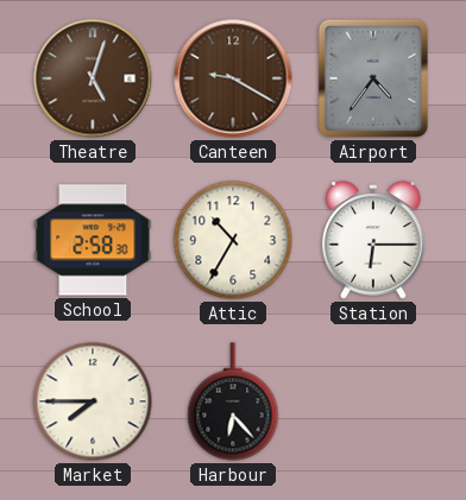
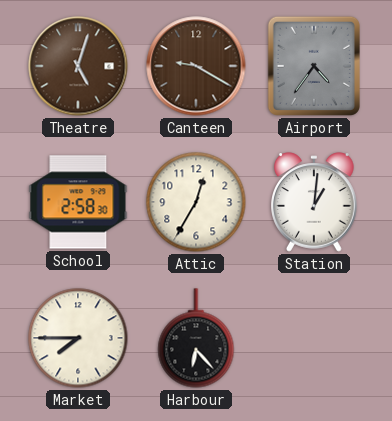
Attic: 10:35 -> 12:35
Station: 6:15 -> 1:01
